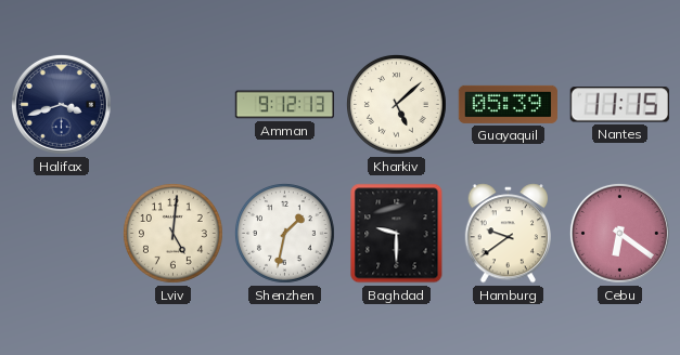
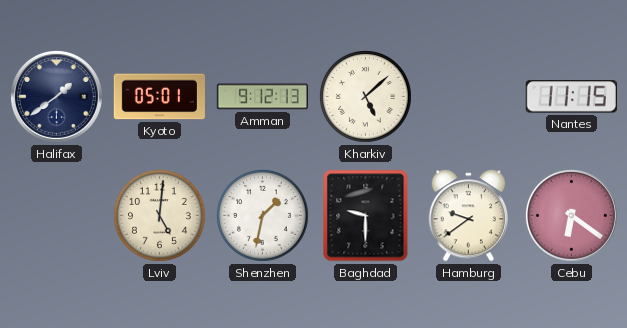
Halifax: 3:42 -> 1:39
Kyoto: none -> 05:01
Guayaquil: 05:39 -> none
